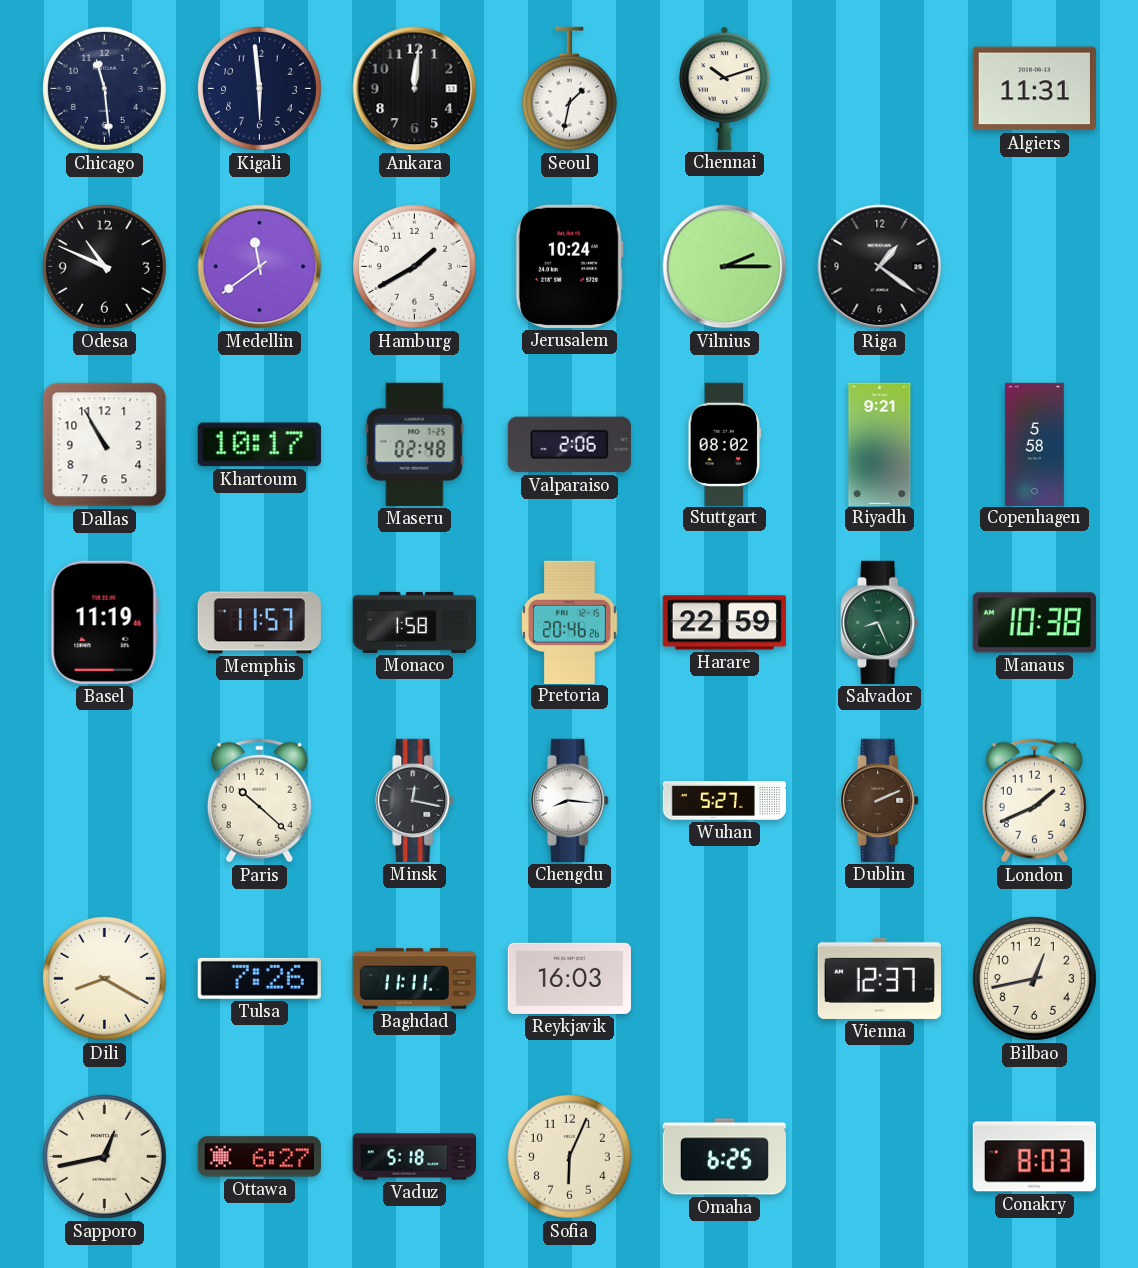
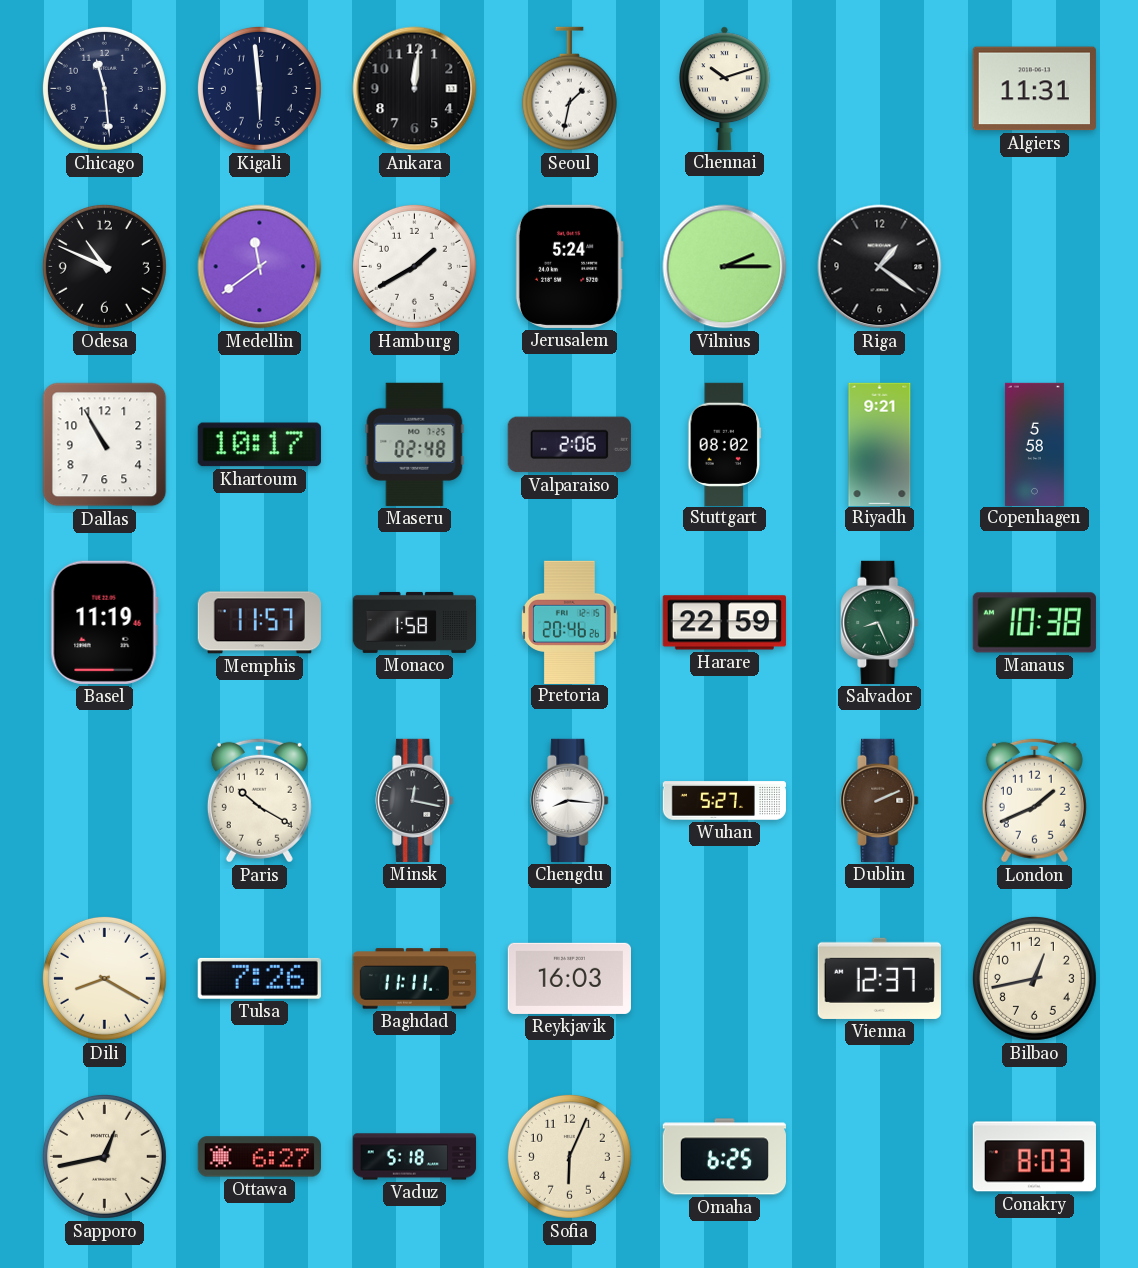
Jerusalem: 10:24 -> 5:24
Paris: 10:22 -> 10:20
